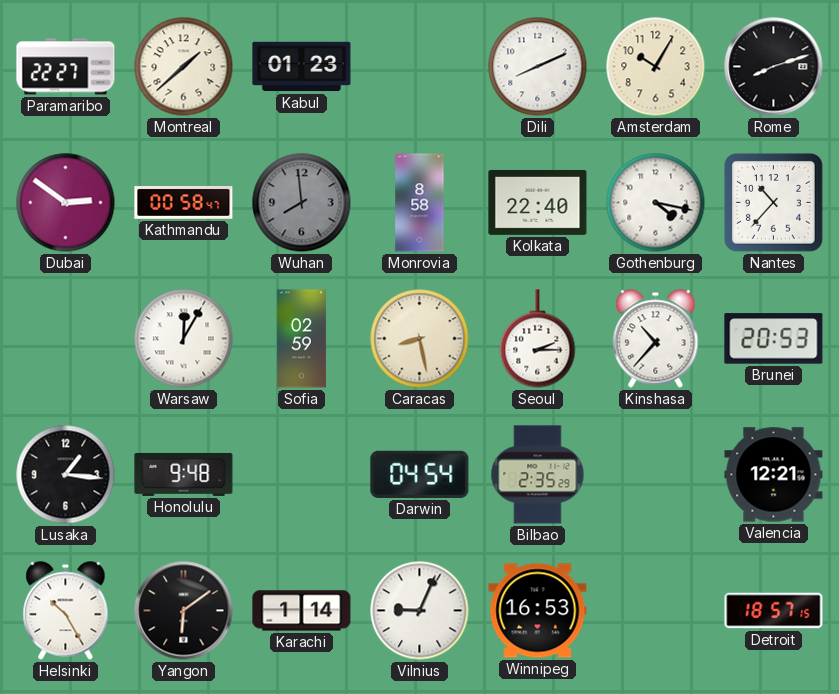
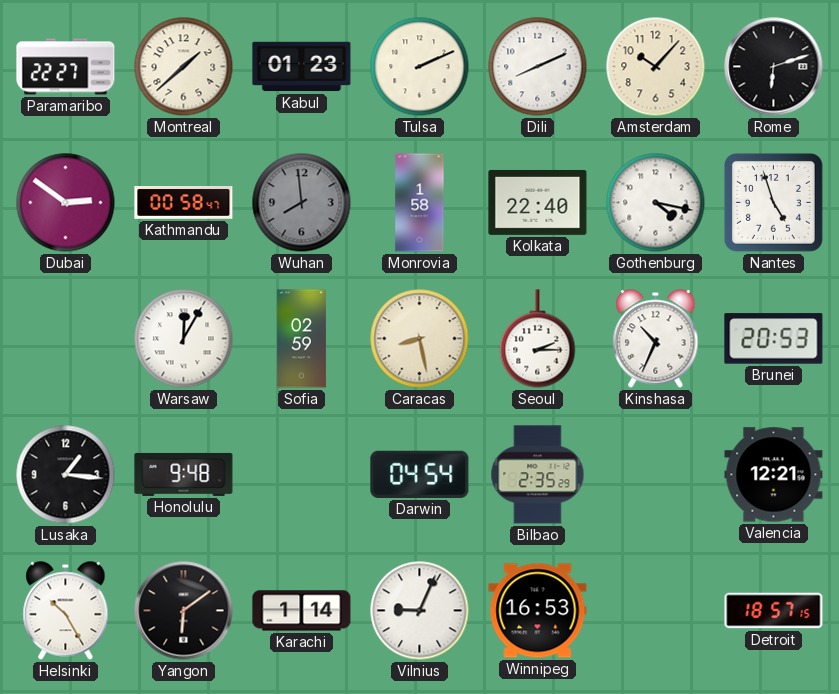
Tulsa: none -> 2:11
Amsterdam: 10:05 -> 10:07
Rome: 8:12 -> 6:12
Monrovia: 8:58 -> 1:58
Nantes: 10:37 -> 4:57
Kinshasa: 10:37 -> 10:34
